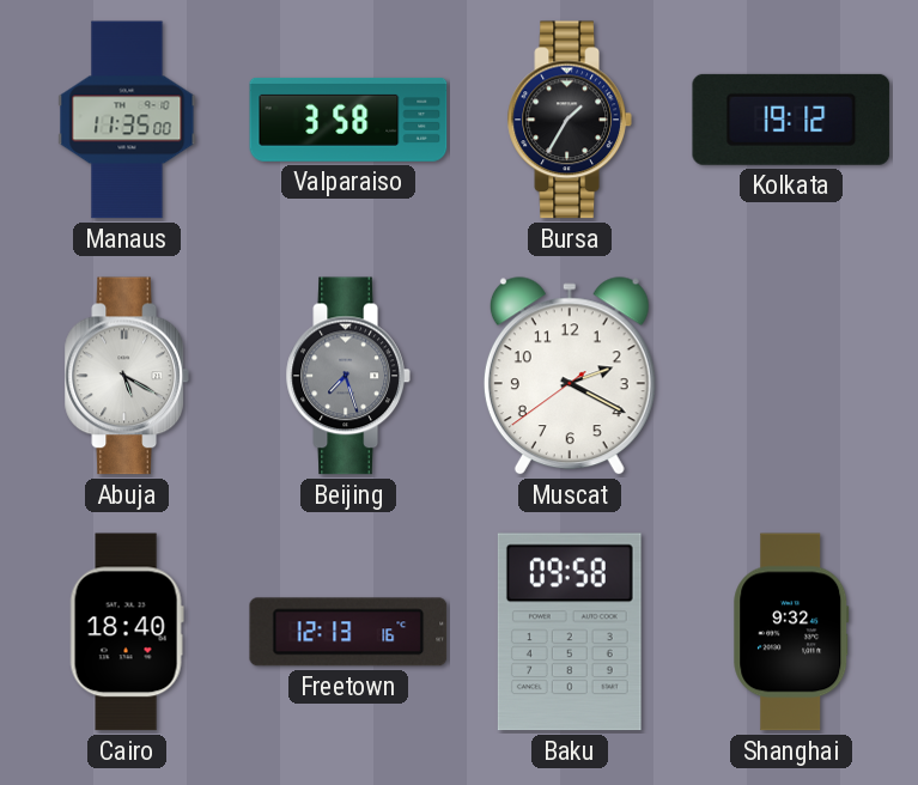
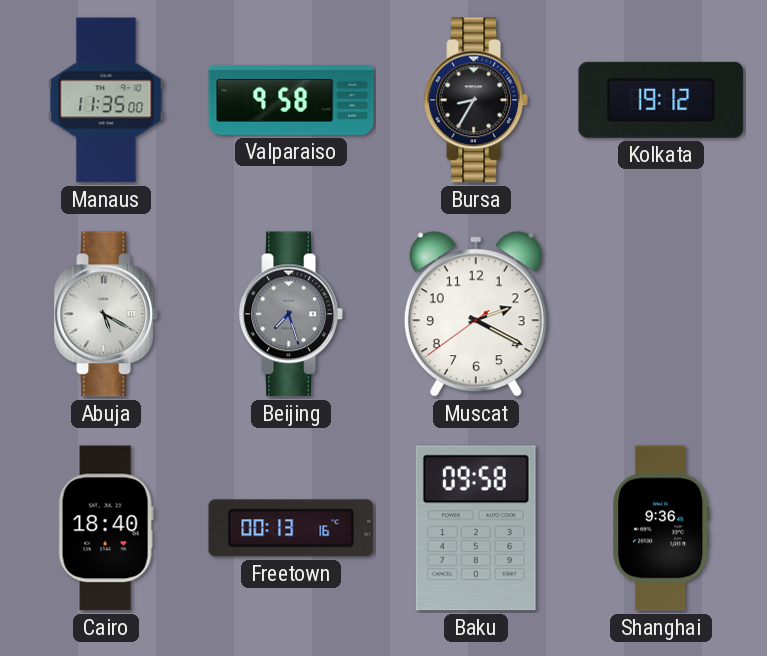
Valparaiso: 3:58 -> 9:58
Bursa: 1:35 -> 8:35
Freetown: 12:13 -> 00:13
Shanghai: 9:32 -> 9:36
